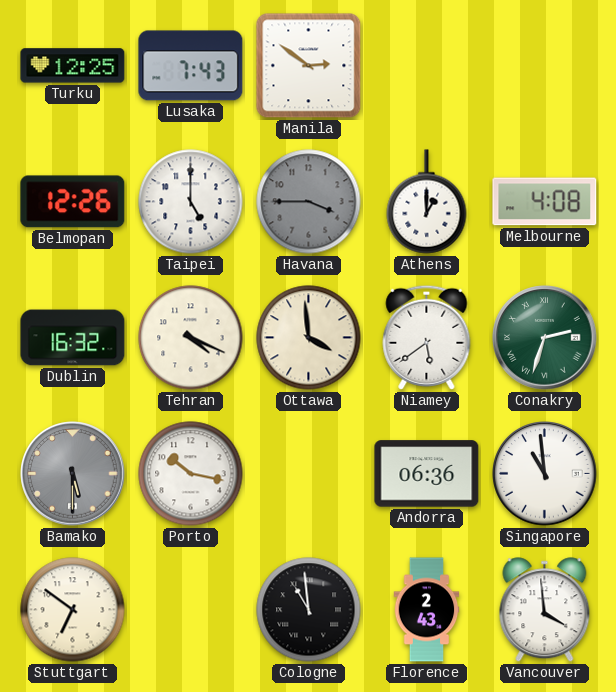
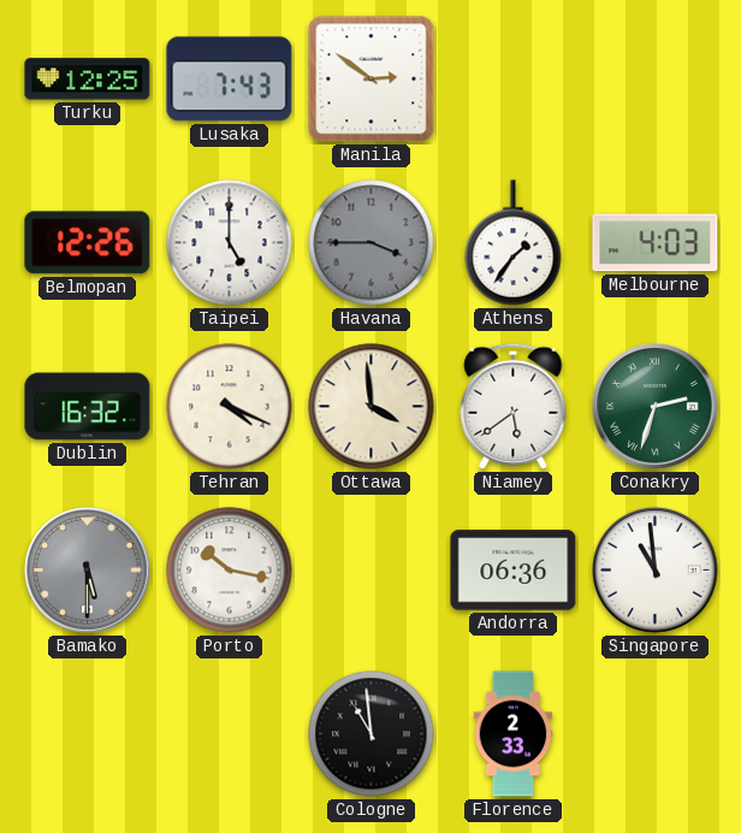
Athens: 1:00 -> 1:36
Melbourne: 4:08 -> 4:03
Stuttgart: 6:51 -> none
Florence: 2:43 -> 2:33
Vancouver: 3:59 -> none
